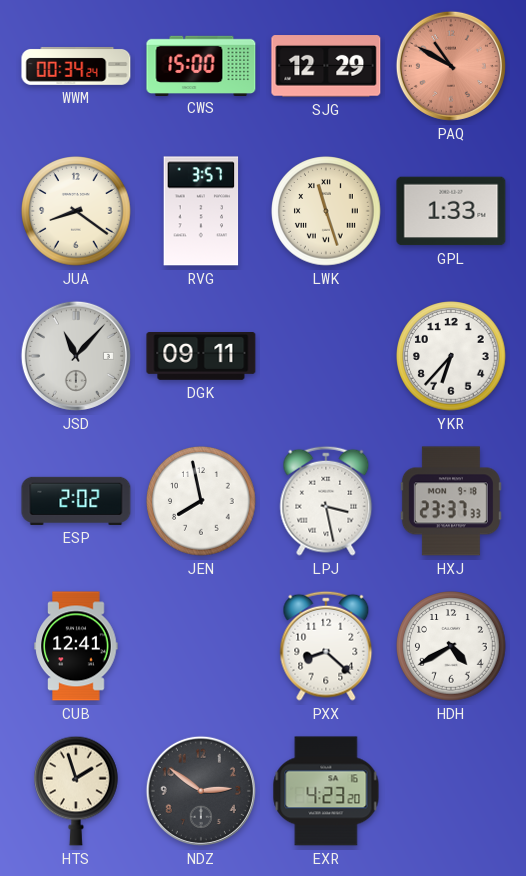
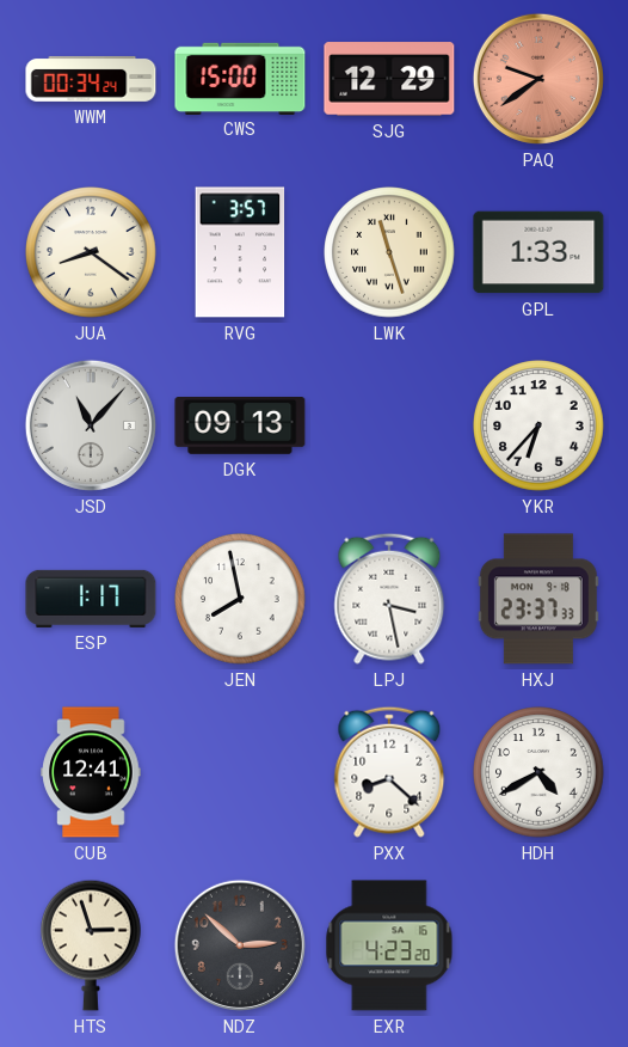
PAQ: 10:50 -> 9:39
DGK: 09:11 -> 09:13
ESP: 2:02 -> 1:17
HTS: 1:57 -> 2:57
NDZ: 2:51 -> 2:52
